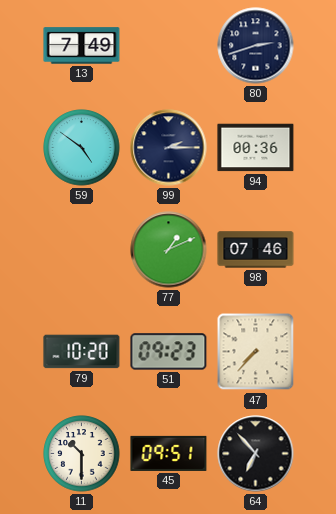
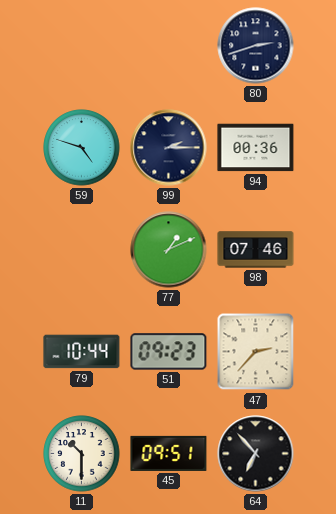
13: 7:49 -> none
59: 4:51 -> 4:48
79: 10:20 -> 10:44
47: 7:37 -> 2:37
